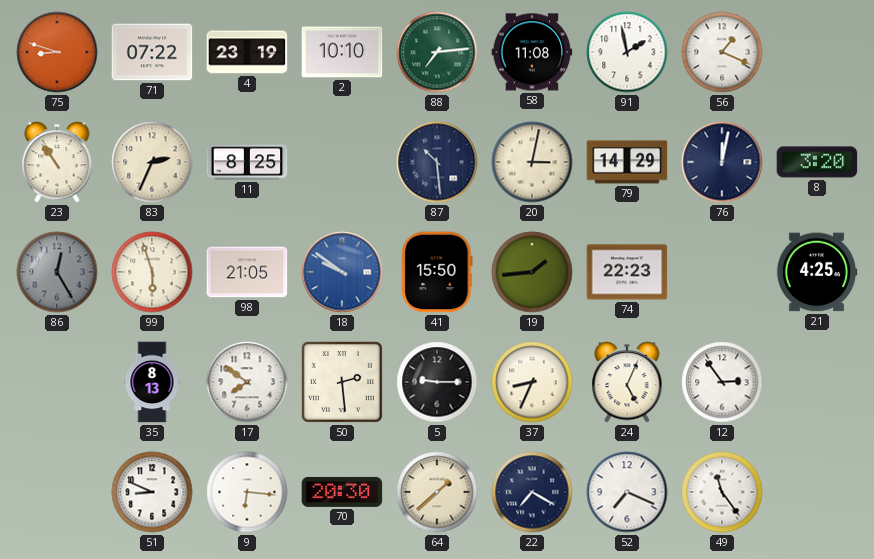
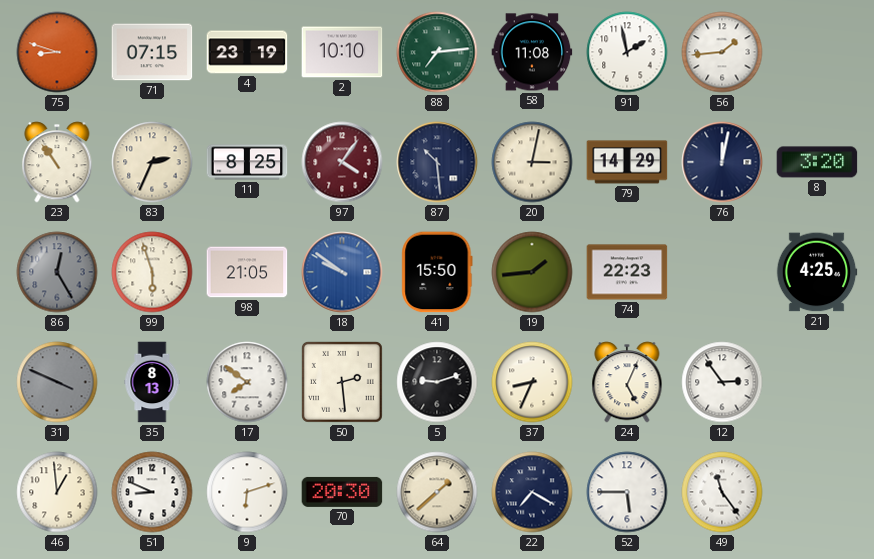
71: 07:22 -> 07:15
56: 1:19 -> 1:44
97: none -> 4:06
31: none -> 3:49
5: 9:15 -> 9:12
46: none -> 12:59
9: 6:16 -> 6:12
52: 7:19 -> 5:45
